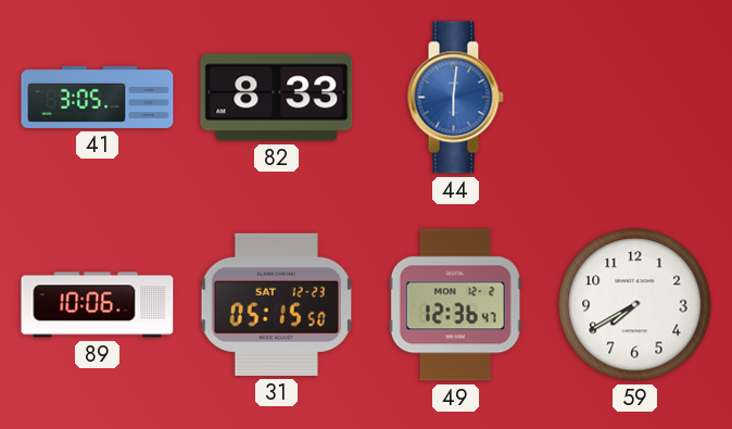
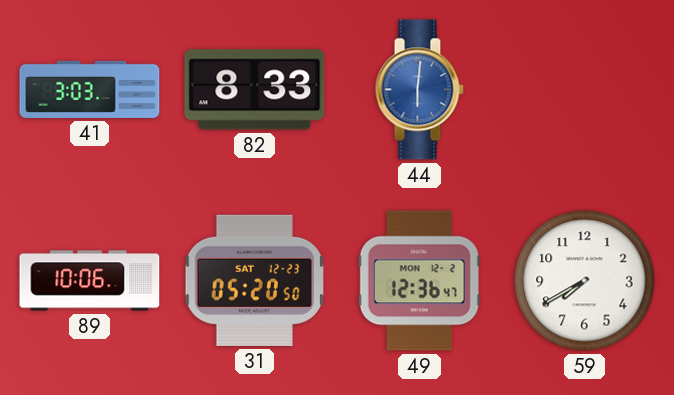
41: 3:05 -> 3:03
31: 05:15 -> 05:20
